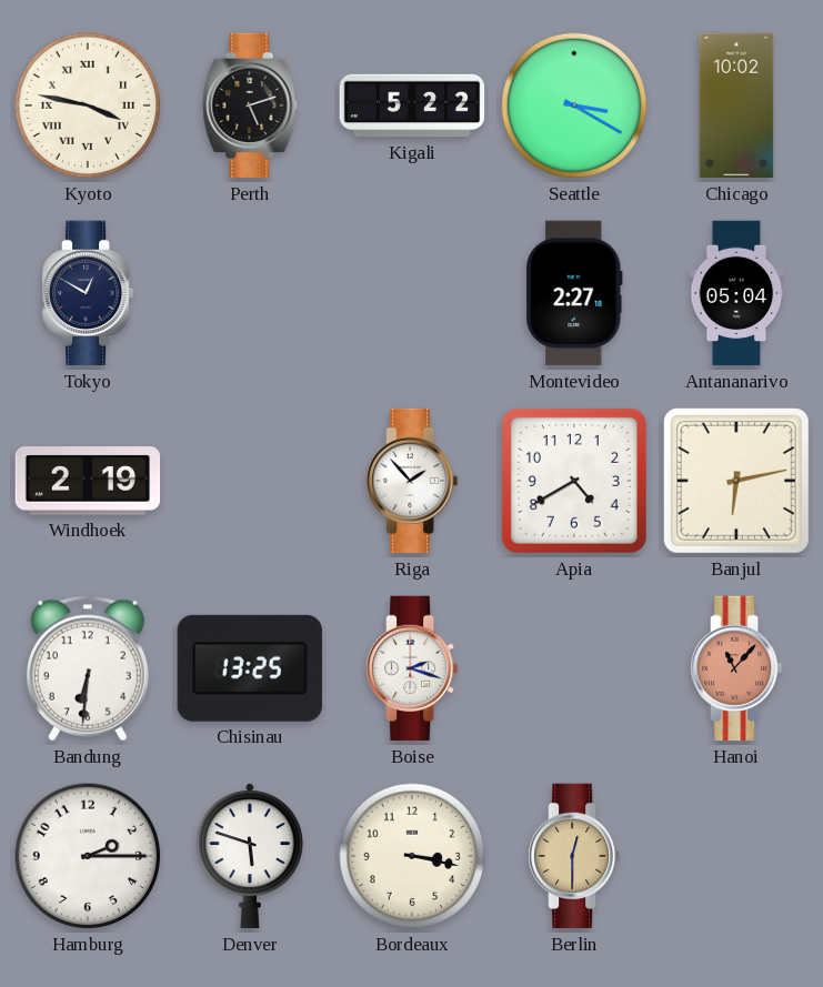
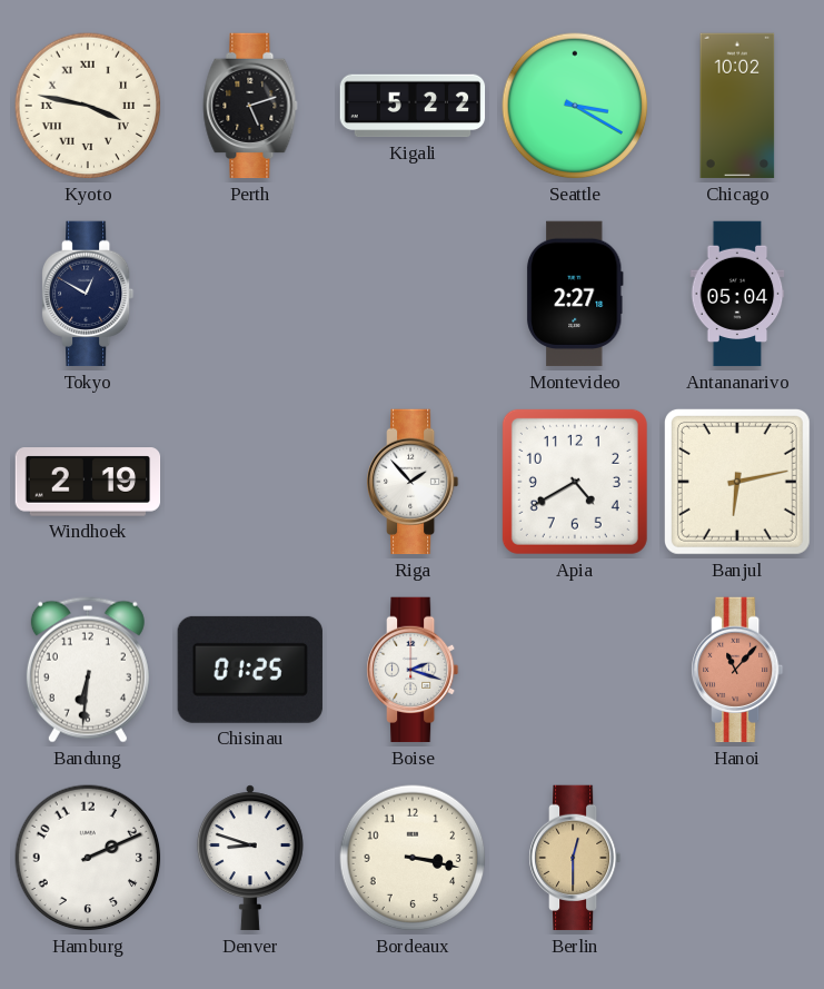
Chisinau: 13:25 -> 01:25
Hamburg: 2:15 -> 2:11
Denver: 5:48 -> 8:48
